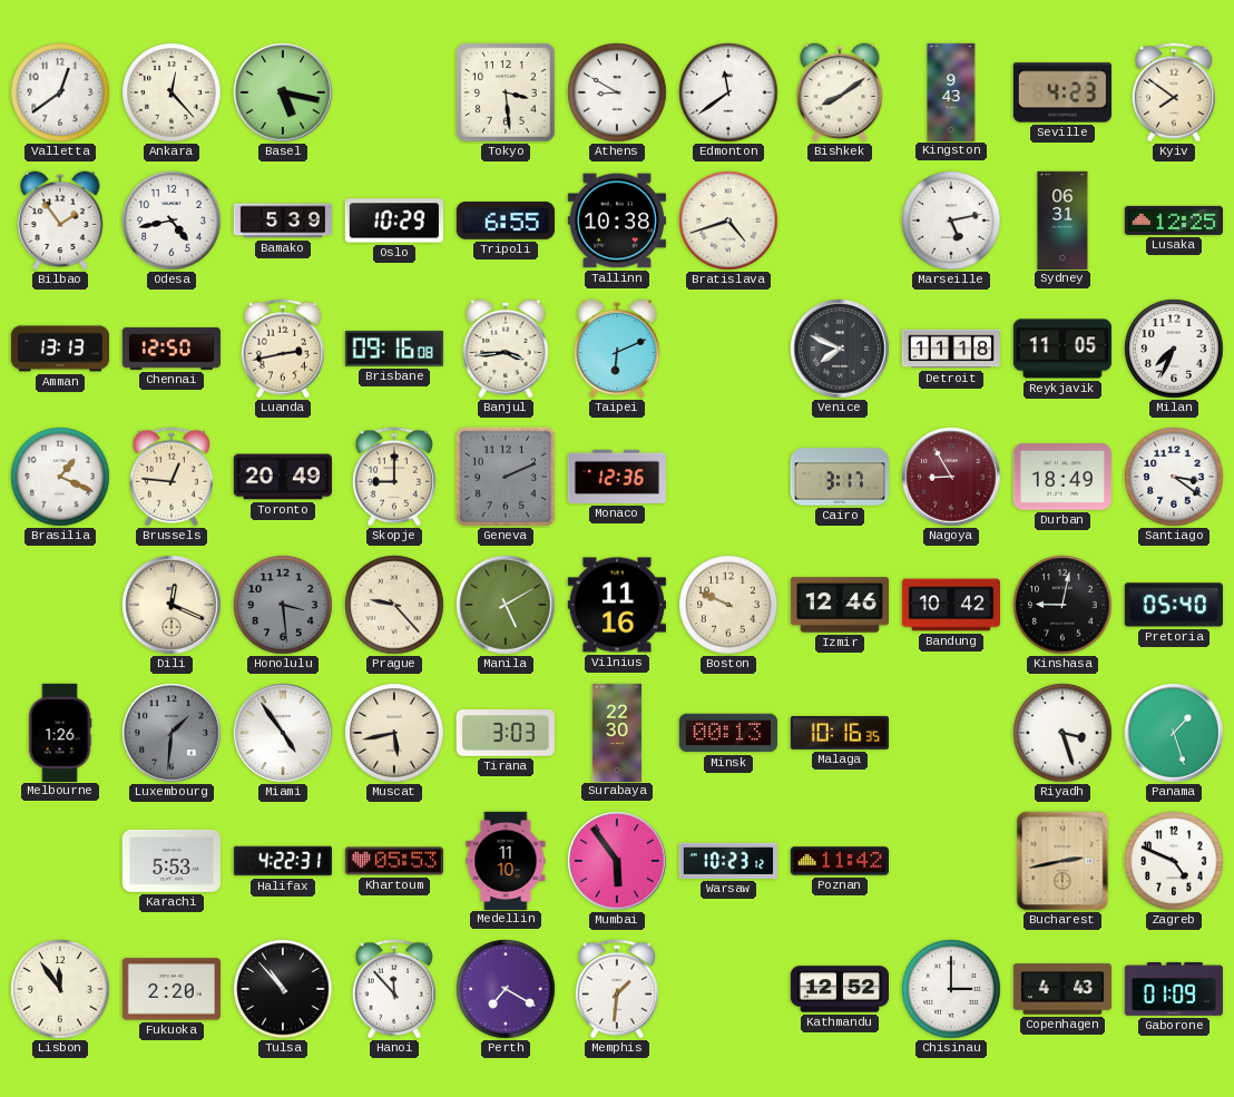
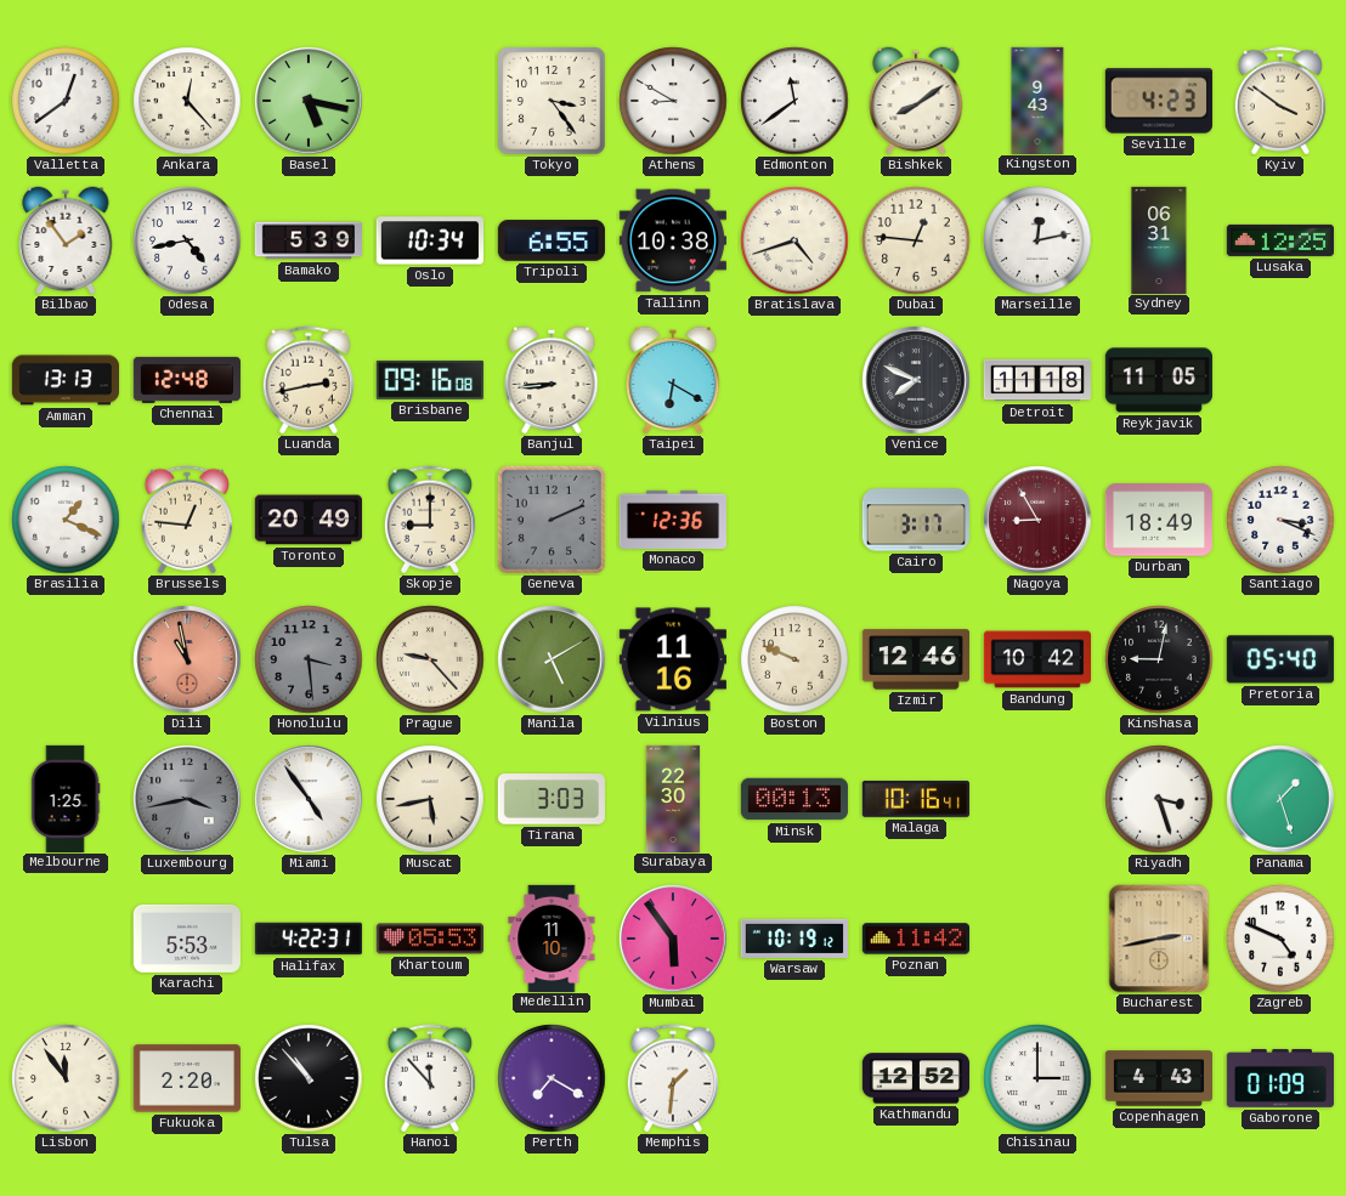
Tokyo: 3:29 -> 3:24
Kyiv: 7:51 -> 3:51
Oslo: 10:29 -> 10:34
Dubai: none -> 12:46
Marseille: 5:13 -> 12:13
Chennai: 12:50 -> 12:48
Banjul: 3:44 -> 8:44
Taipei: 6:11 -> 6:20
Milan: 7:34 -> none
Santiago: 3:21 -> 3:19
Dili: 12:19 -> 10:58
Dili dial: cream -> salmon
Melbourne: 1:26 -> 1:25
Luxembourg: 1:31 -> 3:43
Malaga: 10:16:35 -> 10:16:41
Warsaw: 10:23 -> 10:19
